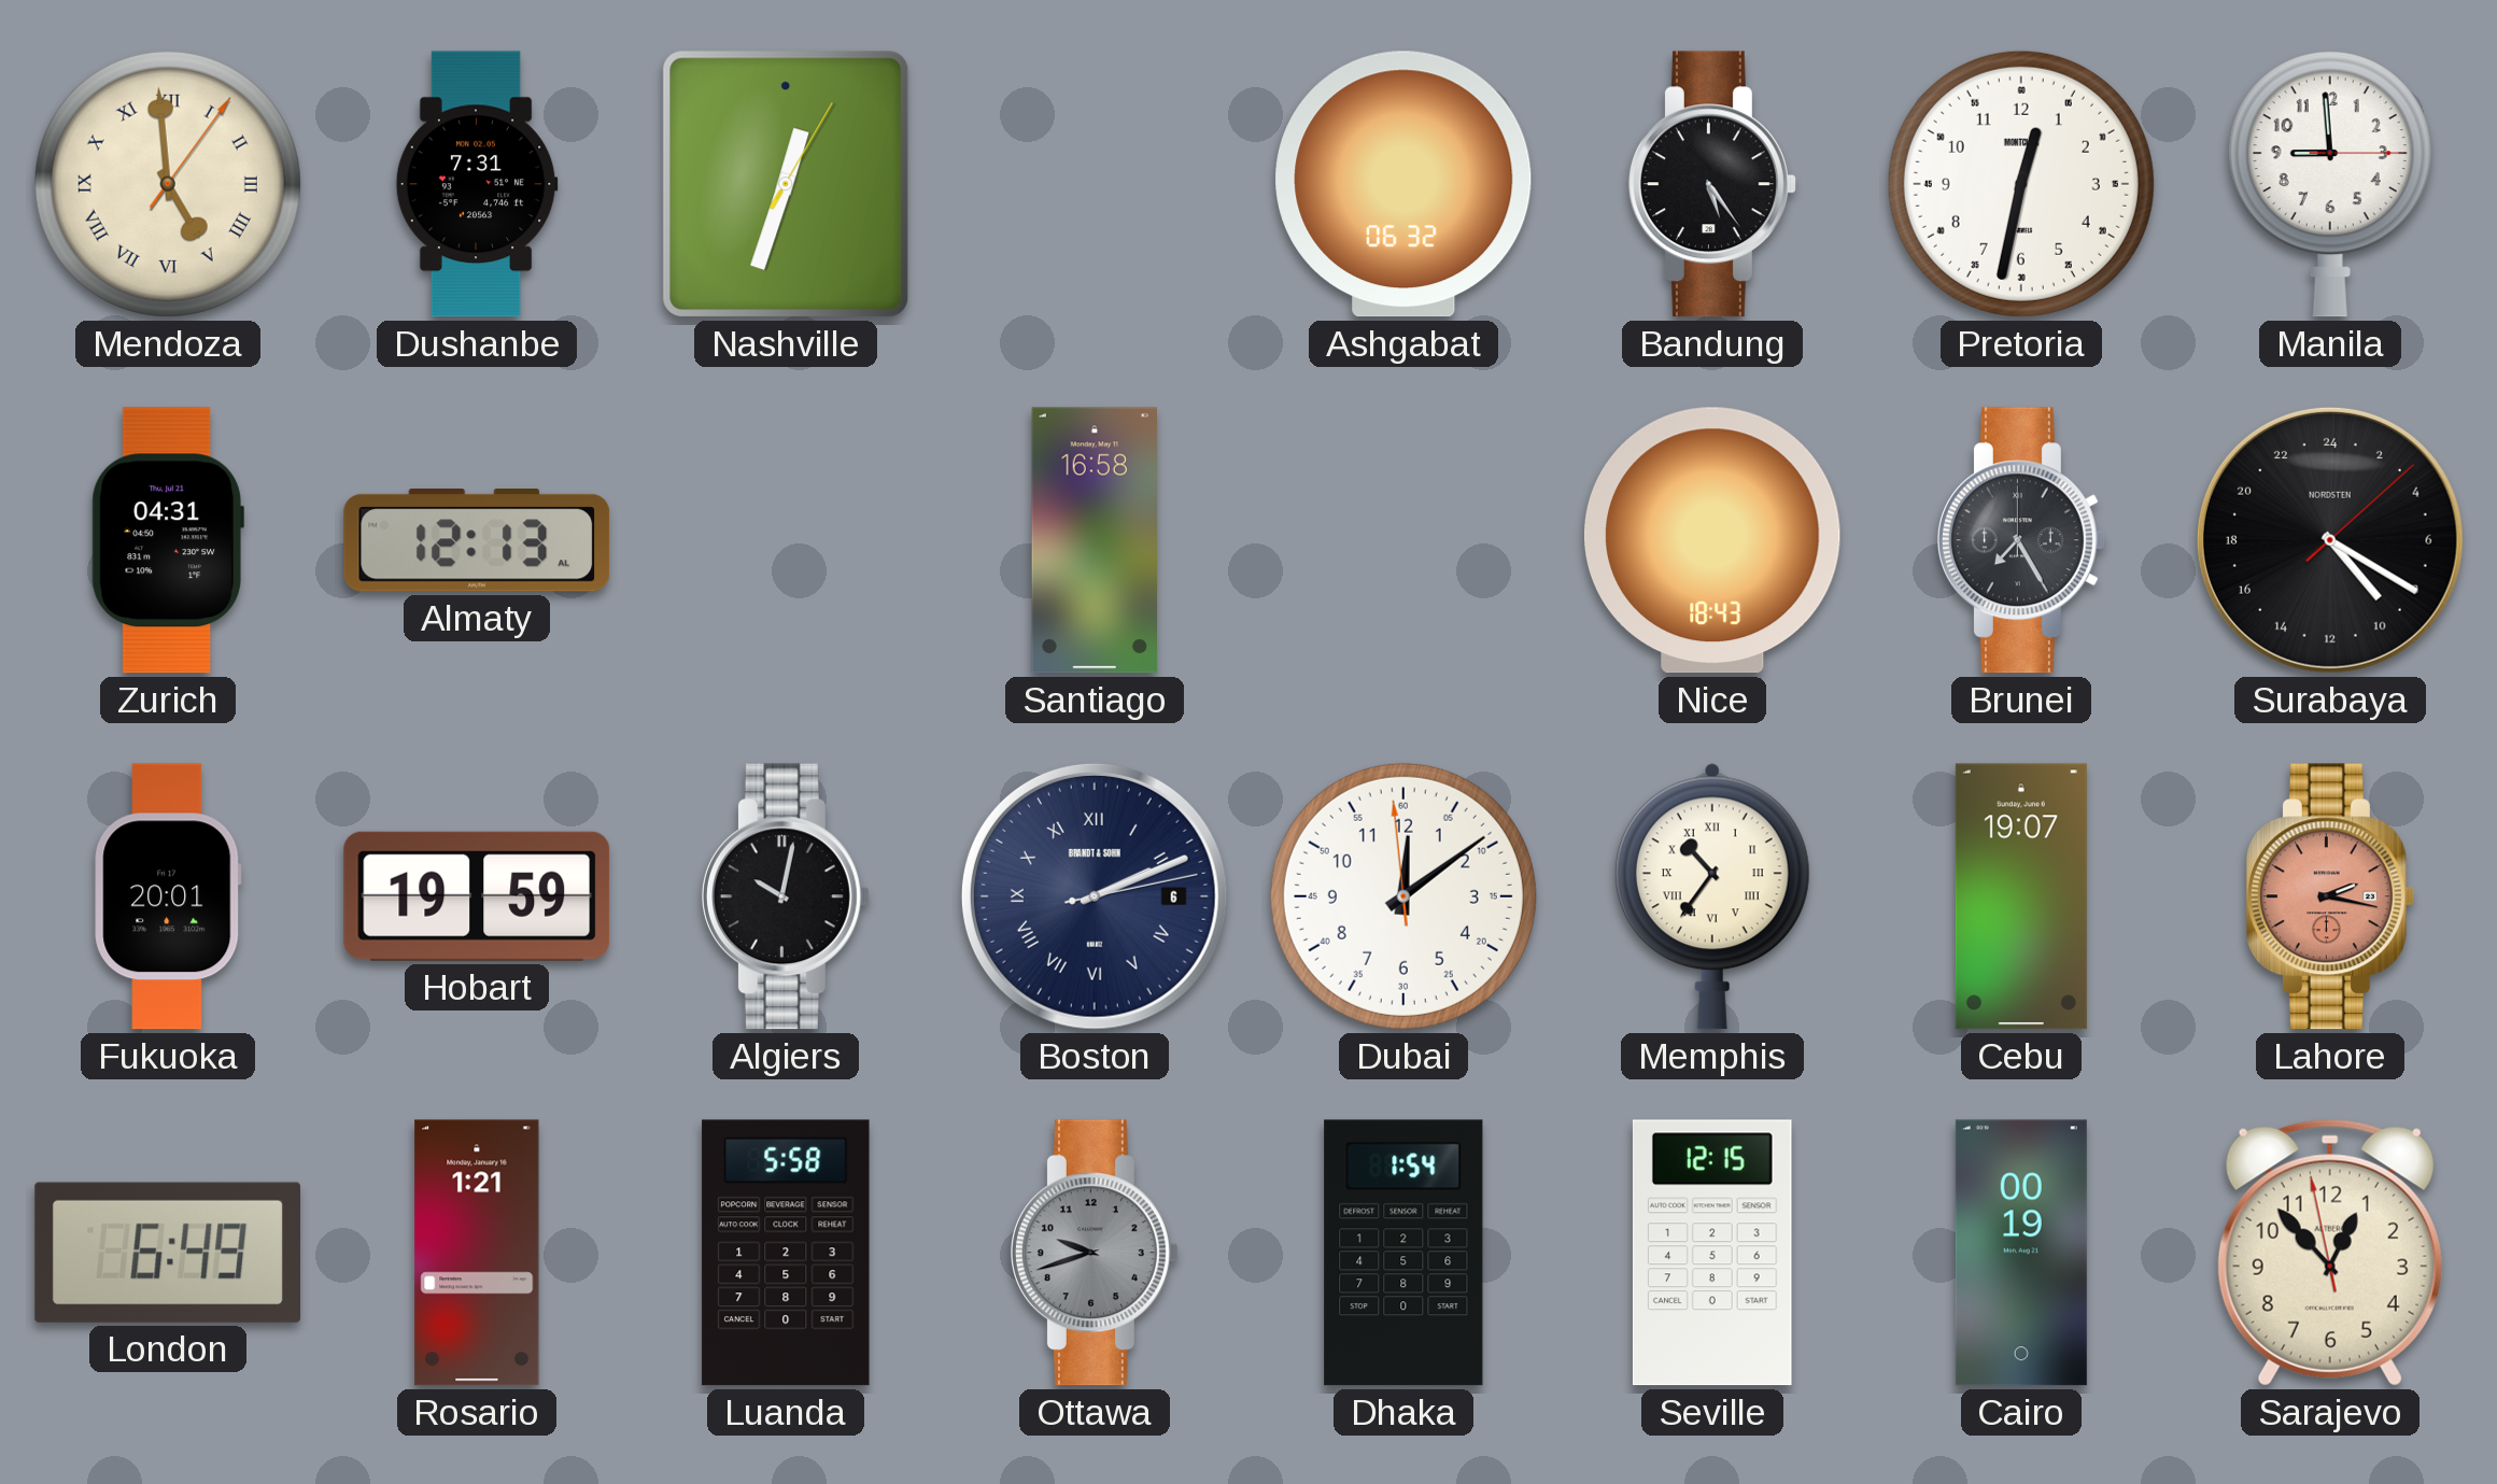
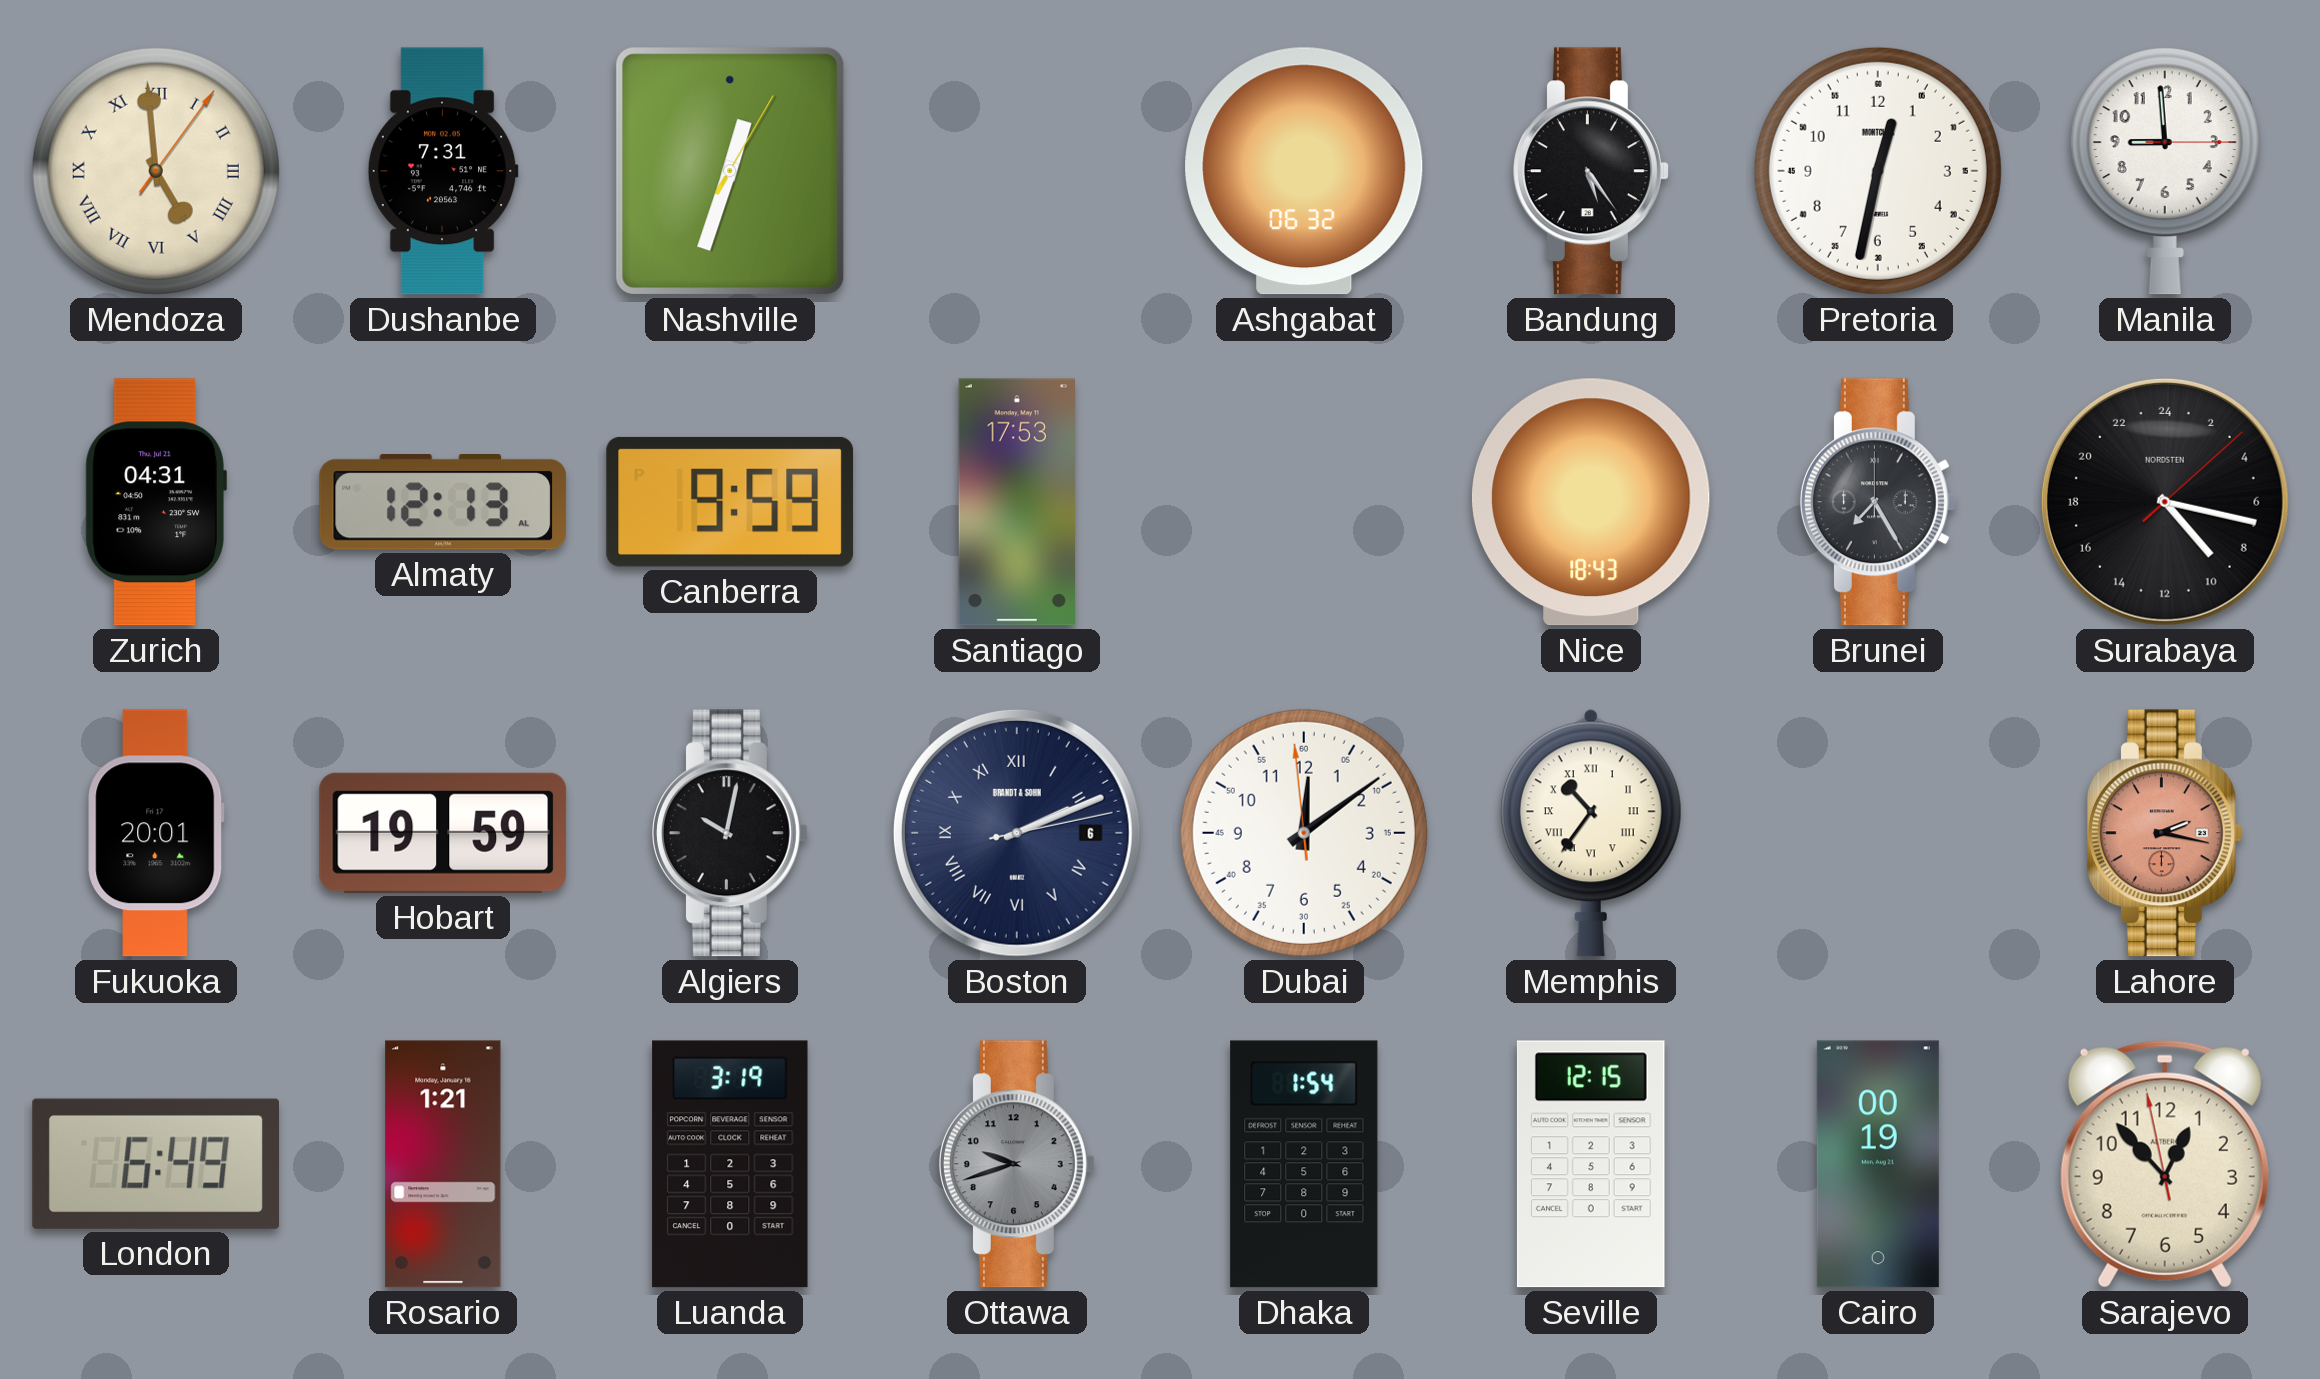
Canberra: none -> 9:59
Santiago: 16:58 -> 17:53
Surabaya: 9:20 -> 9:17
Cebu: 19:07 -> none
Luanda: 5:58 -> 3:19
